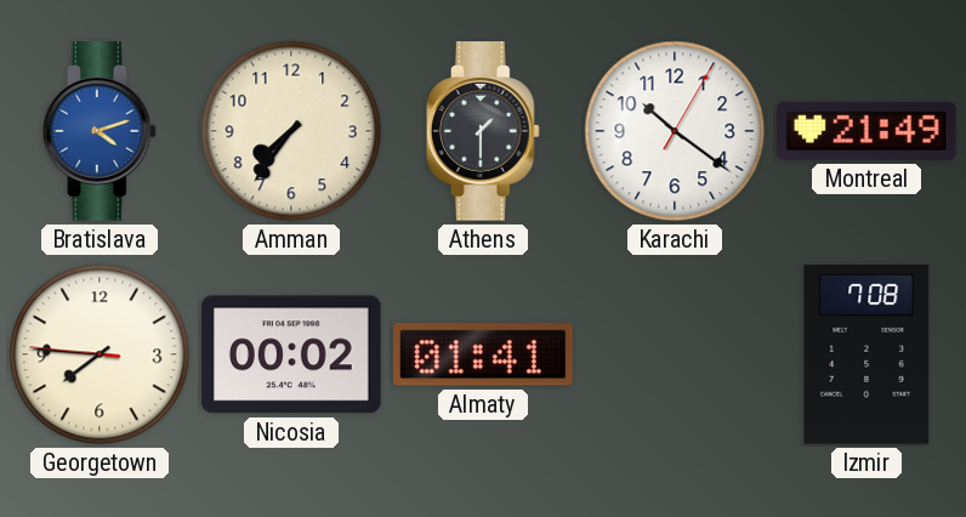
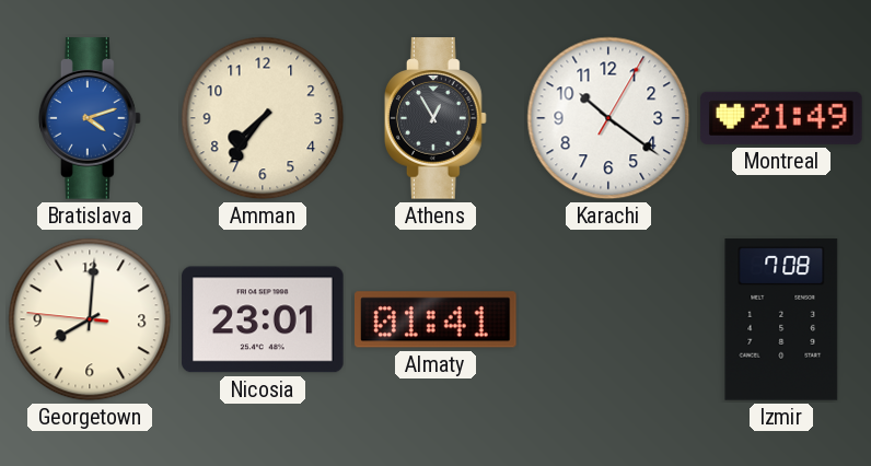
Athens: 1:30 -> 12:55
Georgetown: 7:45 -> 8:00
Nicosia: 00:02 -> 23:01
